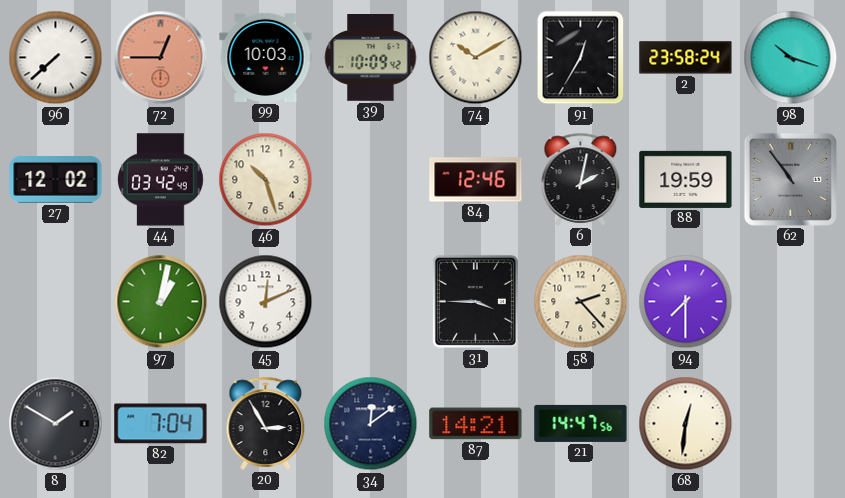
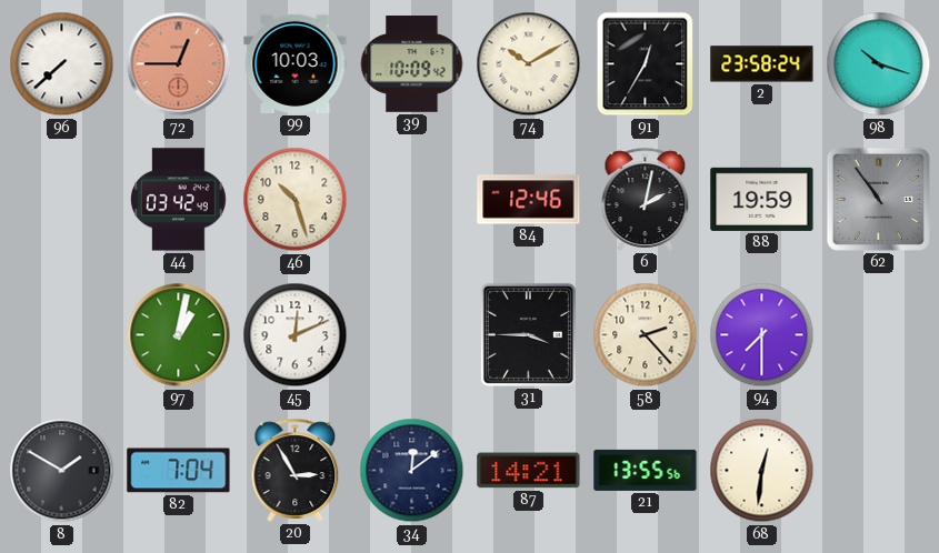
27: 12:02 -> none
21: 14:47 -> 13:55
